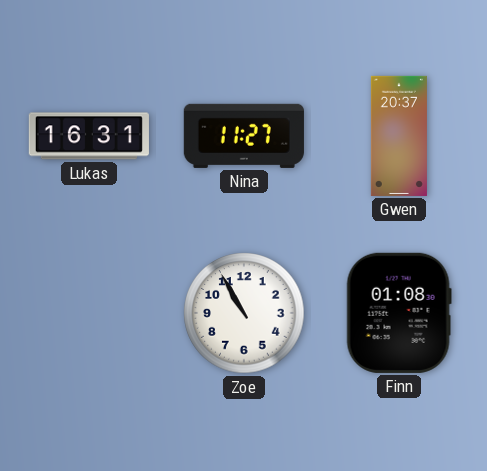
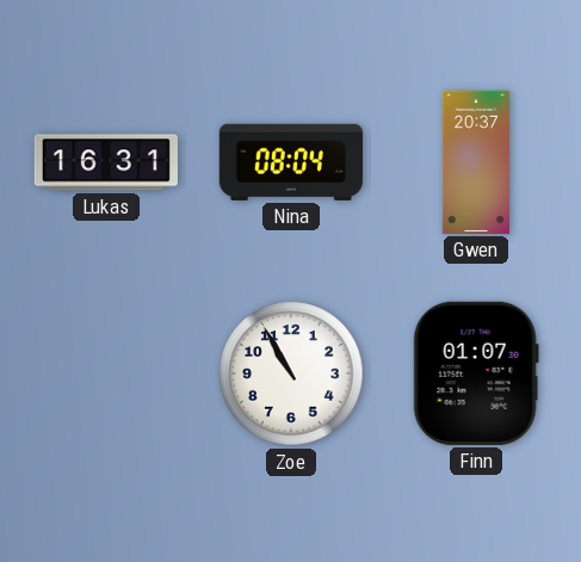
Nina: 11:27 -> 08:04
Finn: 01:08 -> 01:07
